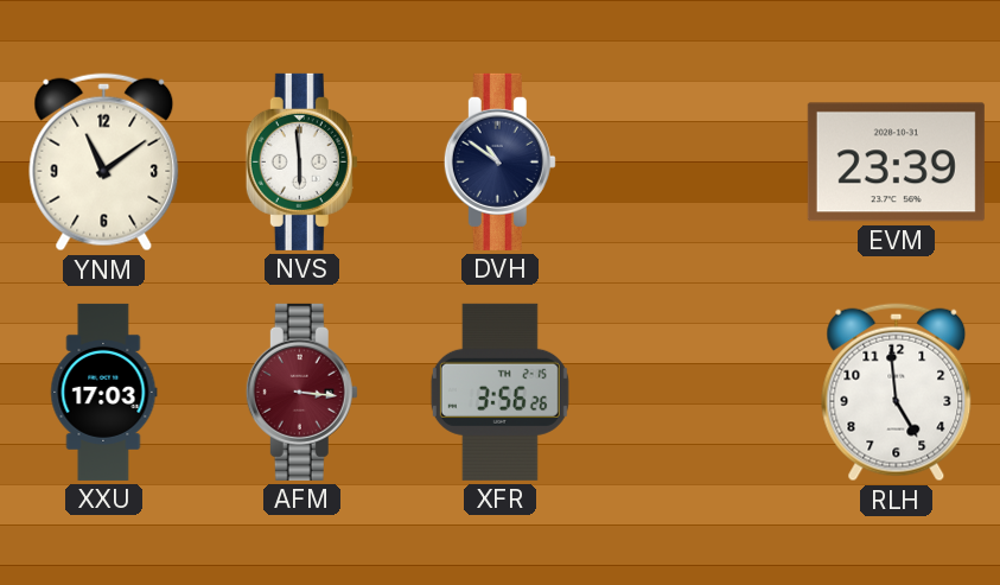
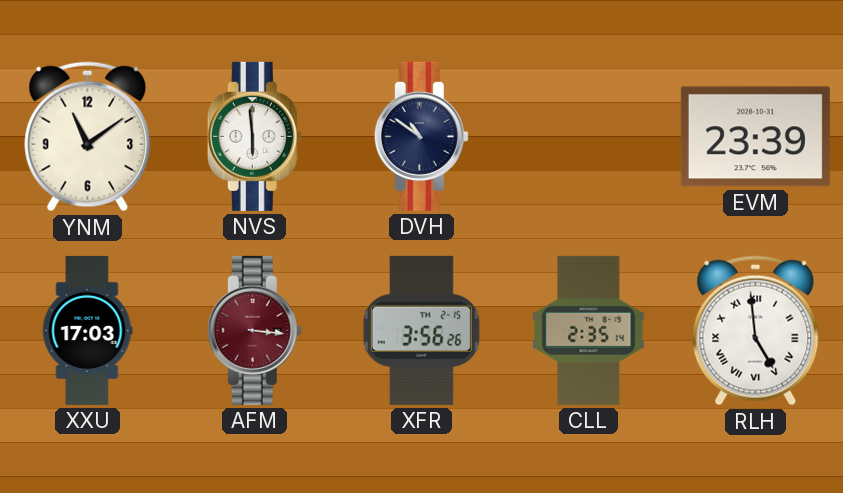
CLL: none -> 2:35
RLH numerals: Arabic -> Roman
